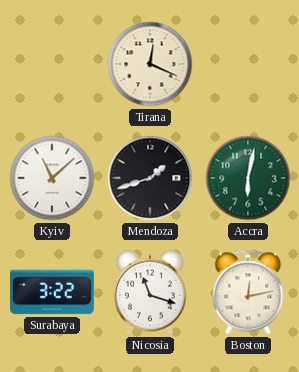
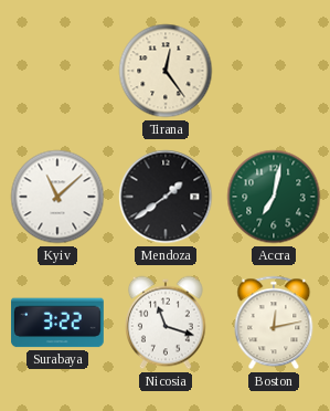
Tirana: 12:19 -> 12:24
Mendoza: 1:42 -> 1:39
Accra: 6:02 -> 7:02
